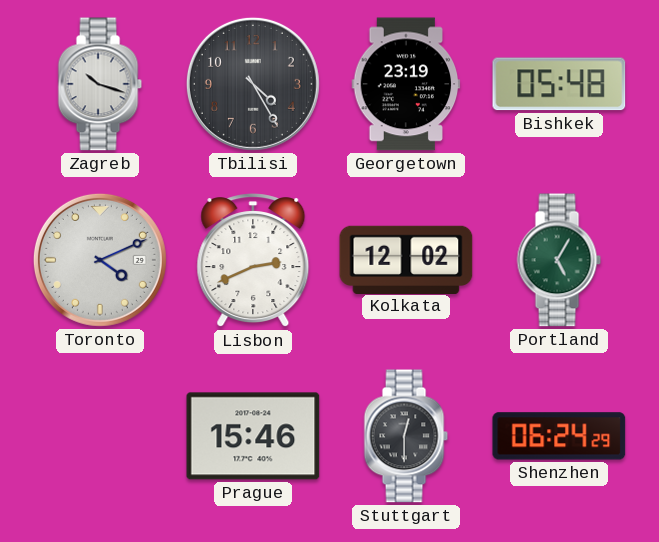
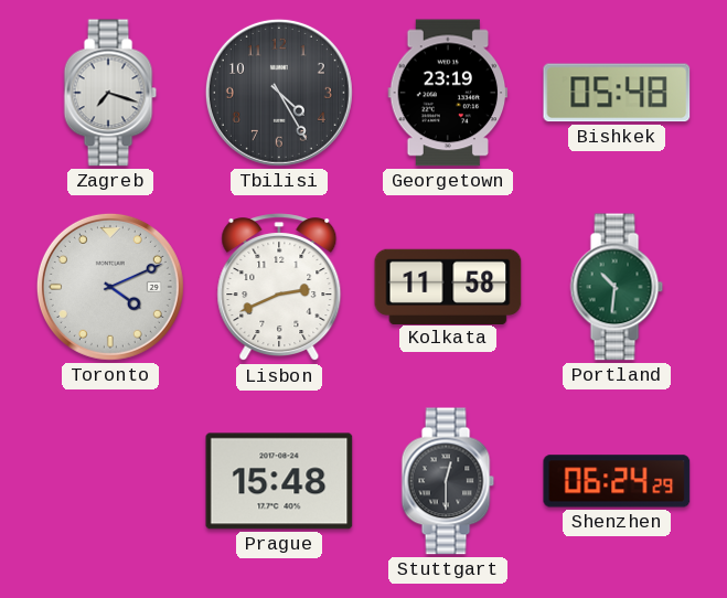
Zagreb: 10:18 -> 7:18
Kolkata: 12:02 -> 11:58
Portland: 5:05 -> 10:31
Prague: 15:46 -> 15:48
